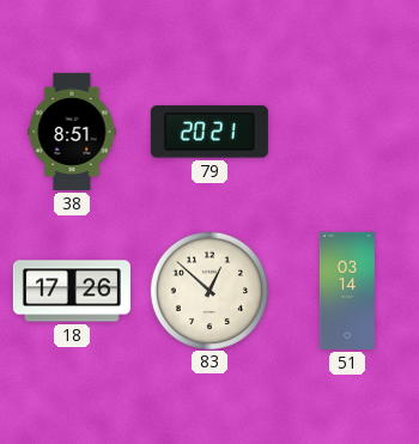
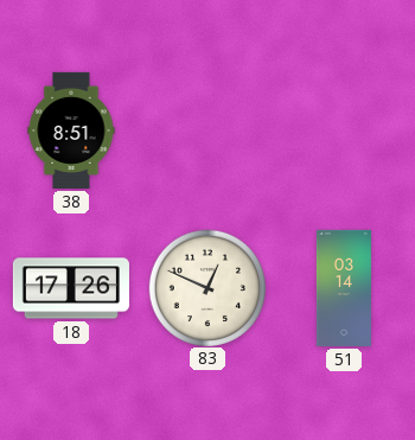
79: 20:21 -> none
83: 12:52 -> 12:49
